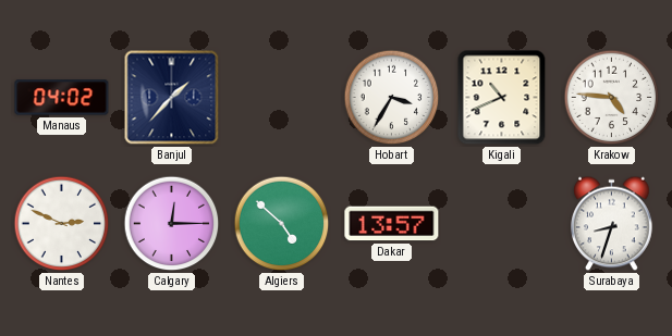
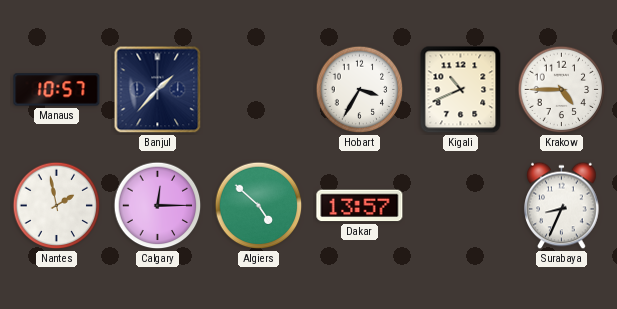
Manaus: 04:02 -> 10:57
Krakow: 4:46 -> 4:45
Nantes: 2:49 -> 1:58
Surabaya: 8:33 -> 8:34
